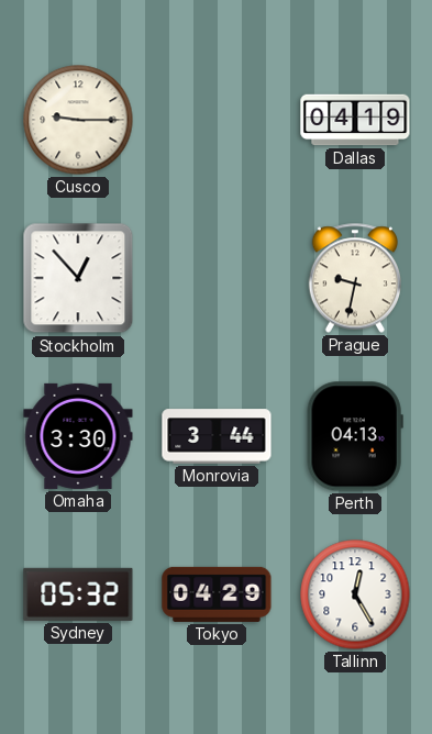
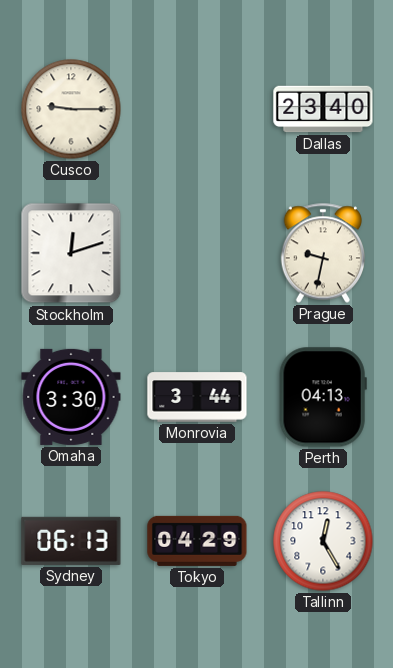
Dallas: 04:19 -> 23:40
Stockholm: 12:53 -> 12:12
Sydney: 05:32 -> 06:13
